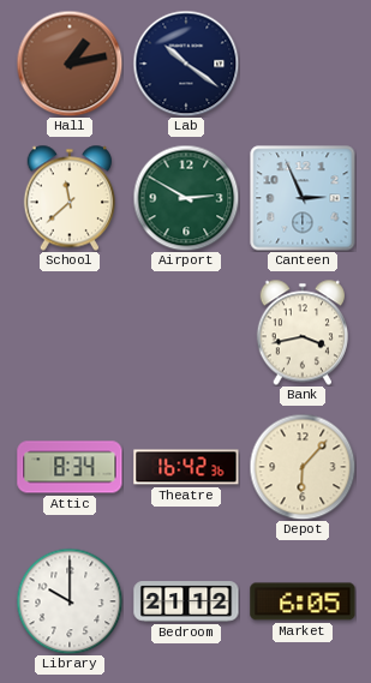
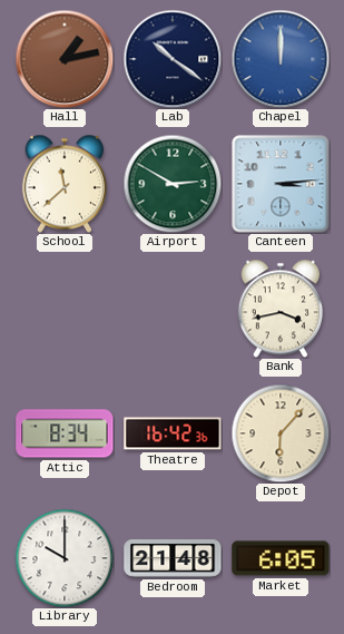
Chapel: none -> 12:00
Canteen: 2:56 -> 3:14
Bedroom: 21:12 -> 21:48
